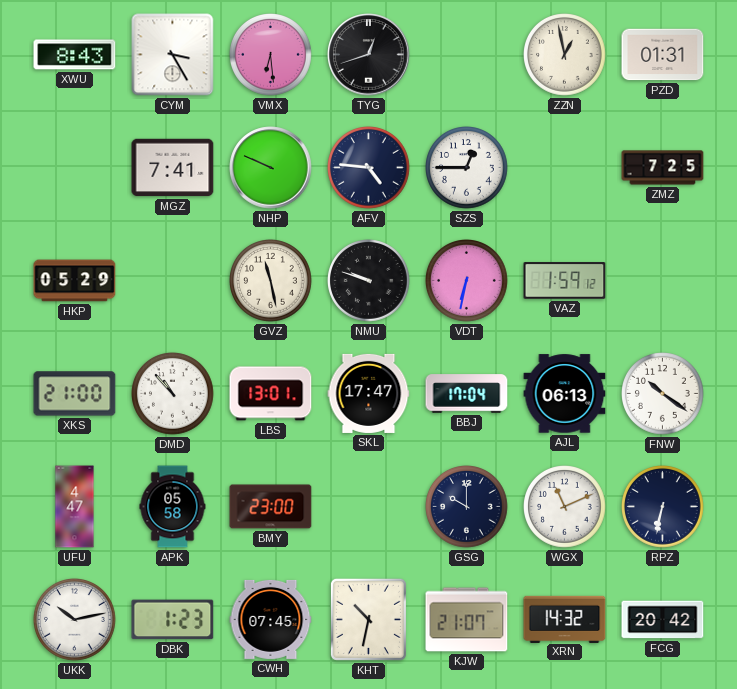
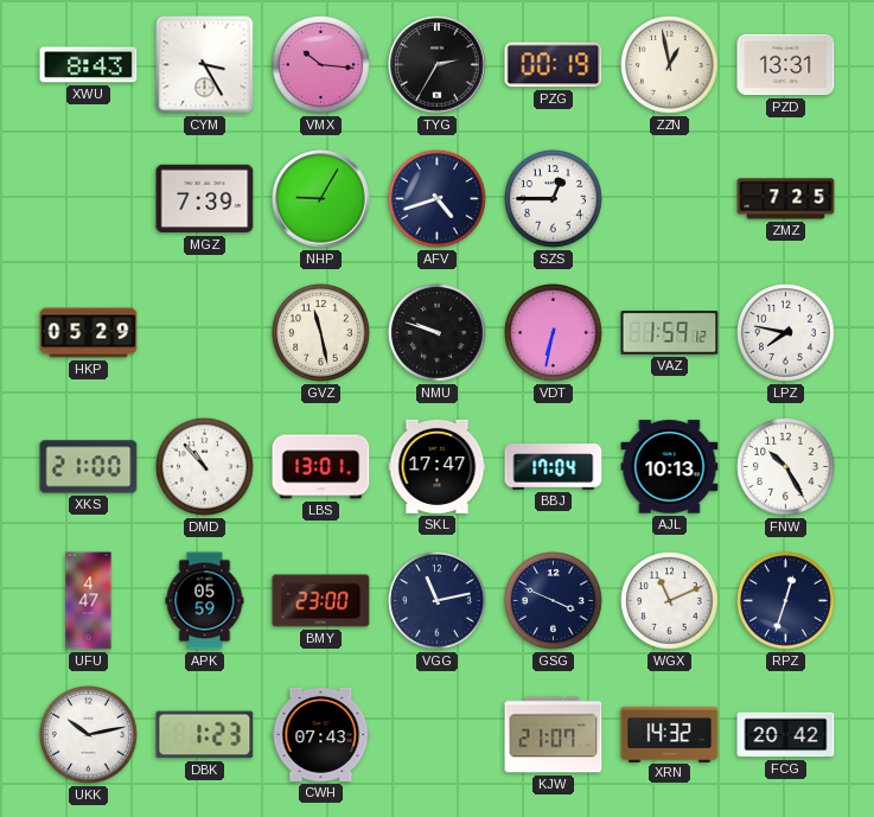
VMX: 6:29 -> 10:16
TYG: 12:42 -> 2:35
PZG: none -> 00:19
PZD: 01:31 -> 13:31
MGZ: 7:41 -> 7:39
NHP: 9:49 -> 9:05
AFV: 4:46 -> 4:42
LPZ: none -> 7:47
AJL: 06:13 -> 10:13
FNW: 10:21 -> 10:25
APK: 05:58 -> 05:59
VGG: none -> 11:13
GSG: 10:00 -> 3:49
RPZ: 6:32 -> 12:33
CWH: 07:45 -> 07:43
KHT: 10:32 -> none
